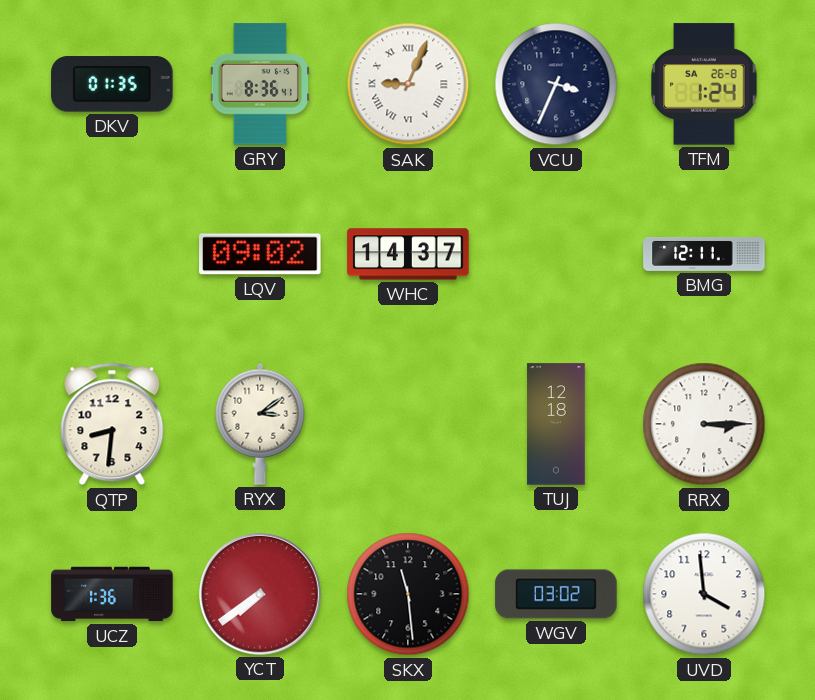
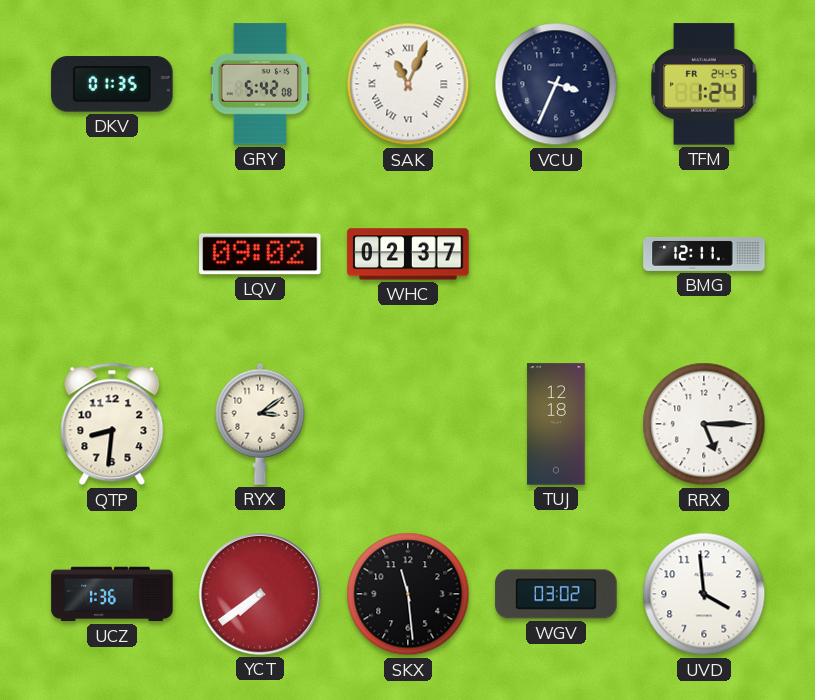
GRY: 8:36 -> 5:42
SAK: 9:04 -> 11:04
TFM date: SA 26-8 -> FR 24-5
WHC: 14:37 -> 02:37
RRX: 3:15 -> 5:15
